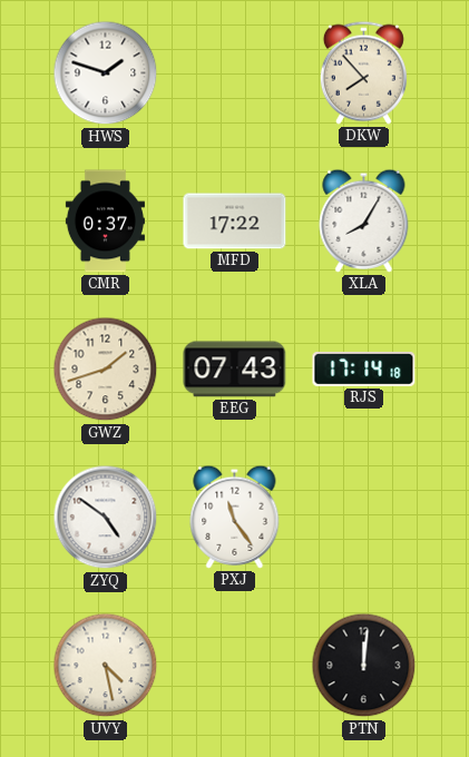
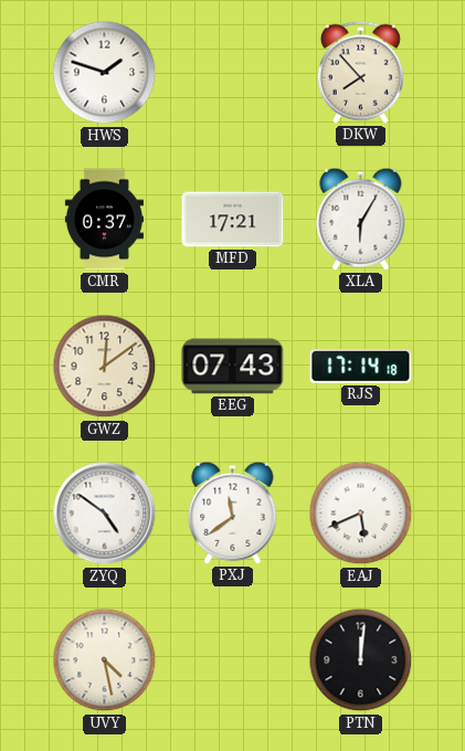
MFD: 17:22 -> 17:21
XLA: 8:05 -> 6:05
GWZ: 1:42 -> 12:09
PXJ: 11:24 -> 11:39
EAJ: none -> 5:41
